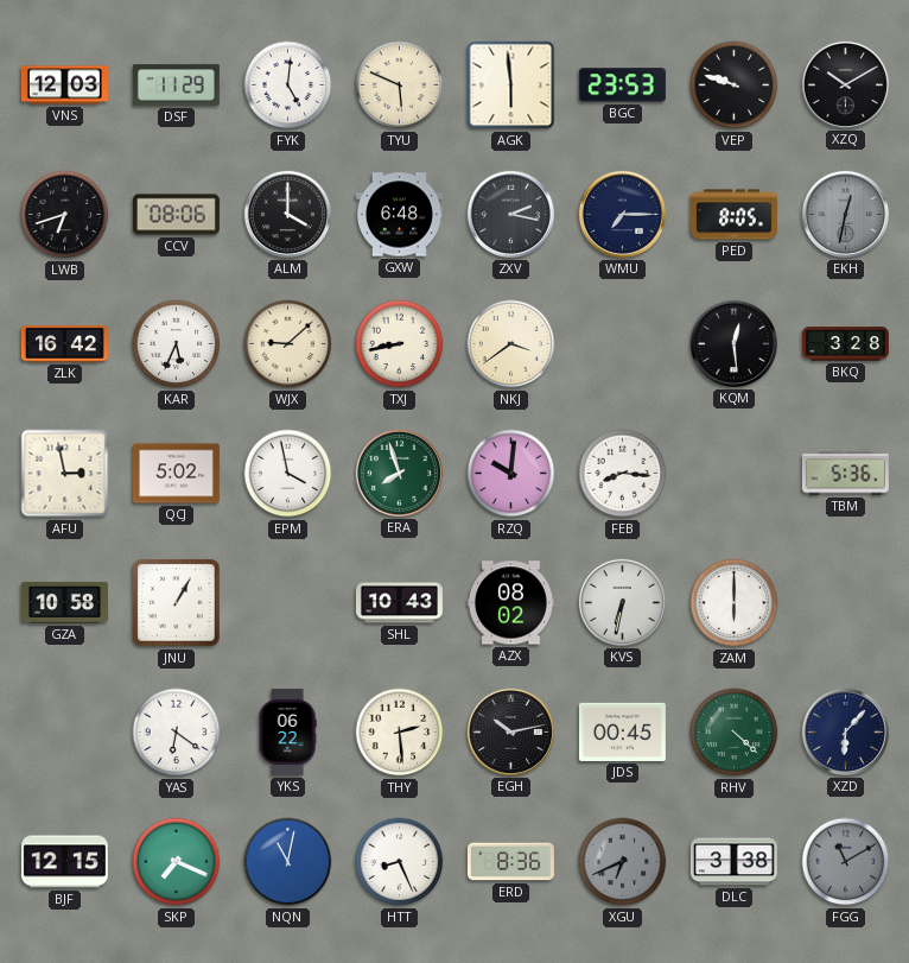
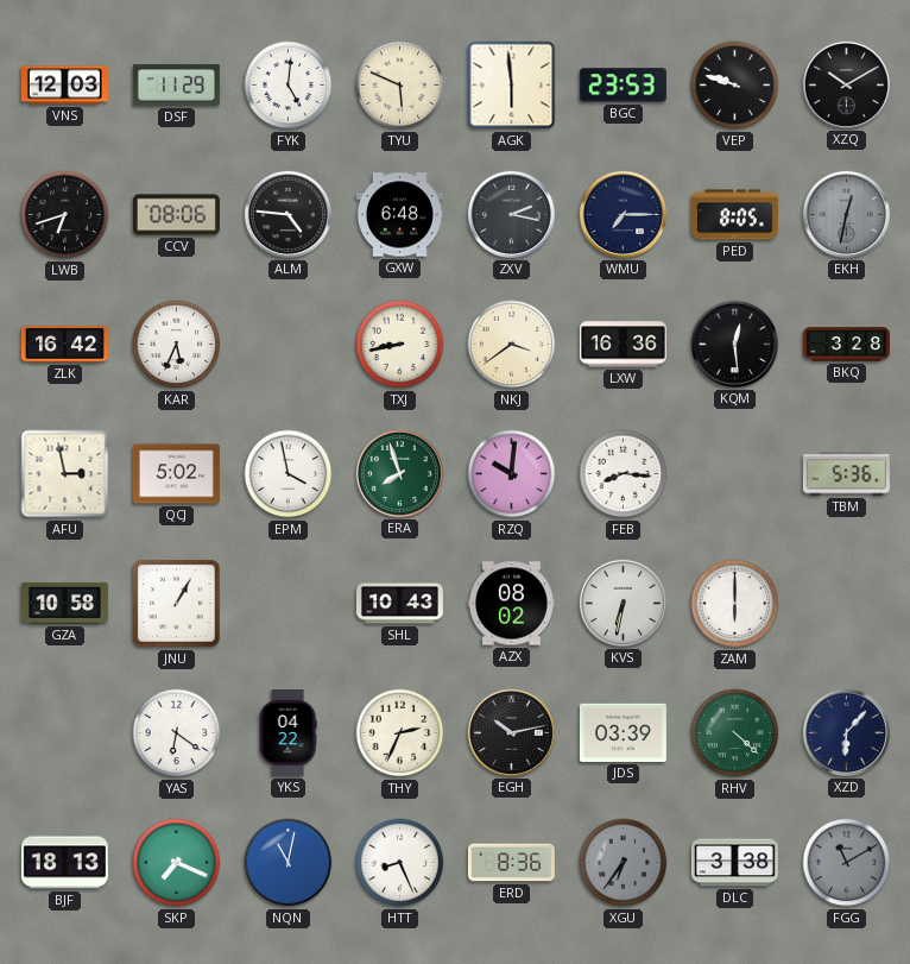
ALM: 4:00 -> 4:46
WJX: 9:08 -> none
LXW: none -> 16:36
YKS: 06:22 -> 04:22
THY: 2:29 -> 2:34
JDS: 00:45 -> 03:39
BJF: 12:15 -> 18:13
XGU: 6:41 -> 6:36
